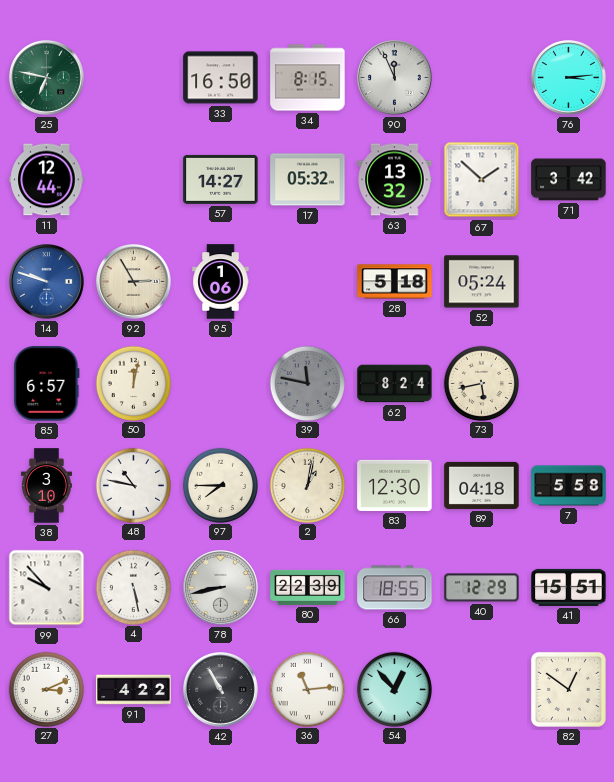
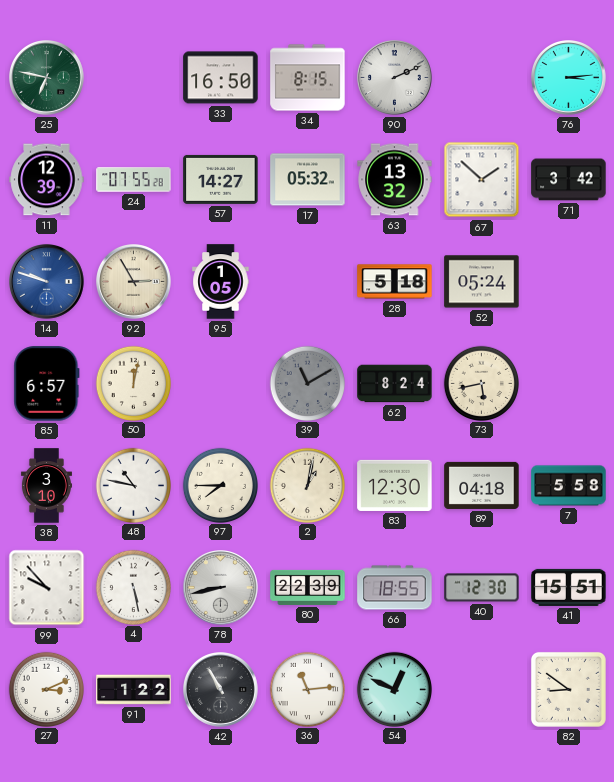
90: 11:56 -> 2:11
11: 12:44 -> 12:39
24: none -> 07:55
95: 1:06 -> 1:05
39: 11:47 -> 11:10
40: 12:29 -> 12:30
91: 4:22 -> 1:22
54: 12:53 -> 12:49
82: 12:51 -> 8:51
